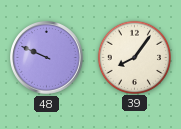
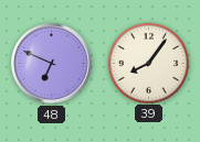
48: 9:49 -> 6:49
